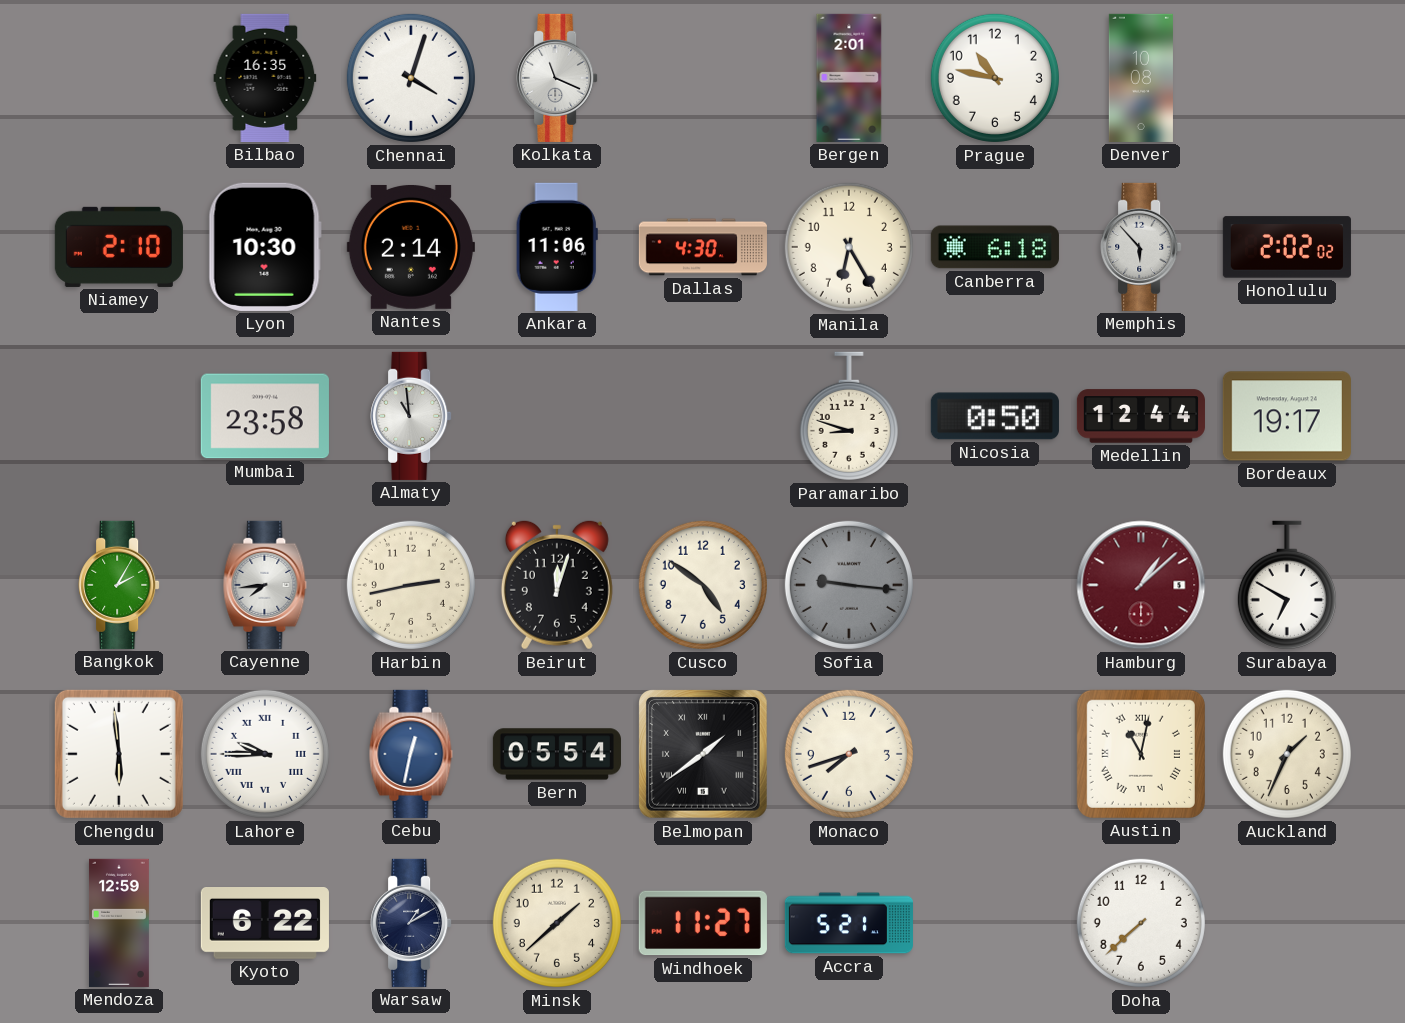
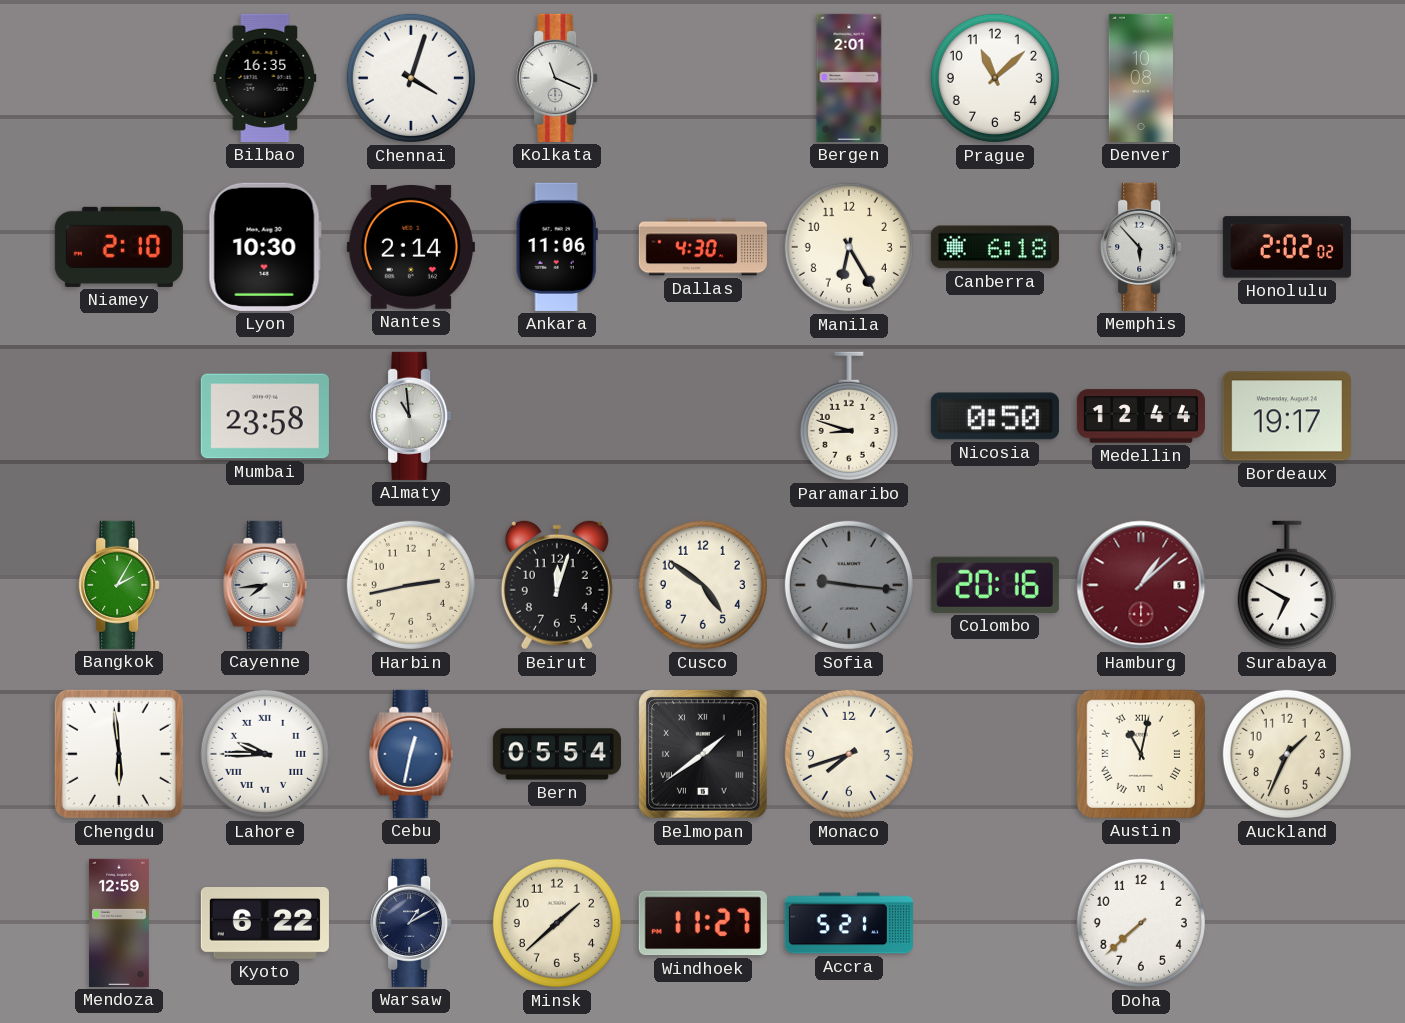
Prague: 10:47 -> 11:08
Colombo: none -> 20:16
